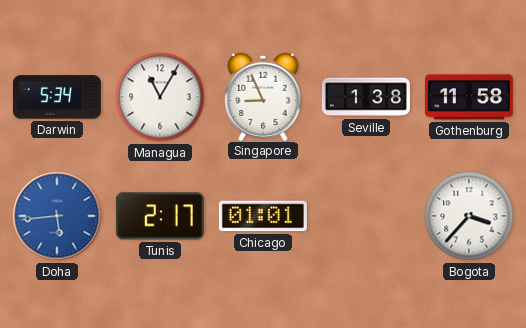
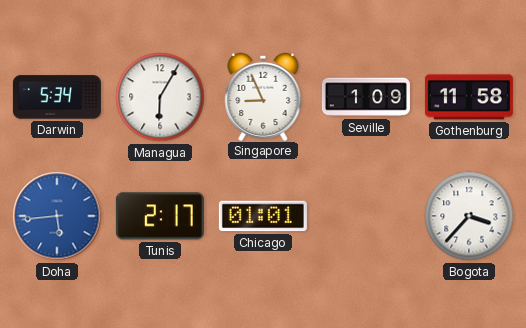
Managua: 11:05 -> 6:05
Seville: 1:38 -> 1:09
